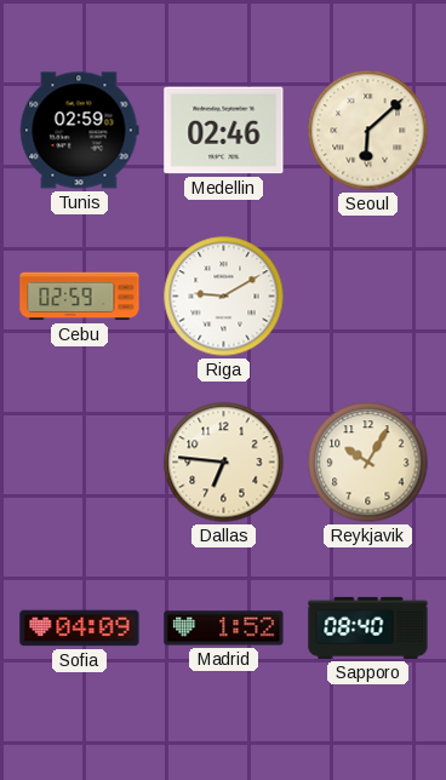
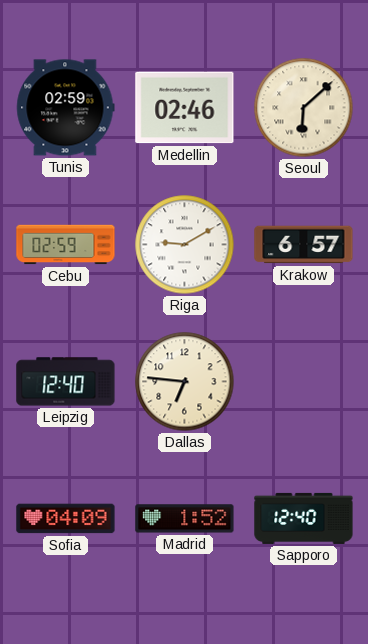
Krakow: none -> 6:57
Leipzig: none -> 12:40
Reykjavik: 10:05 -> none
Sapporo: 08:40 -> 12:40
